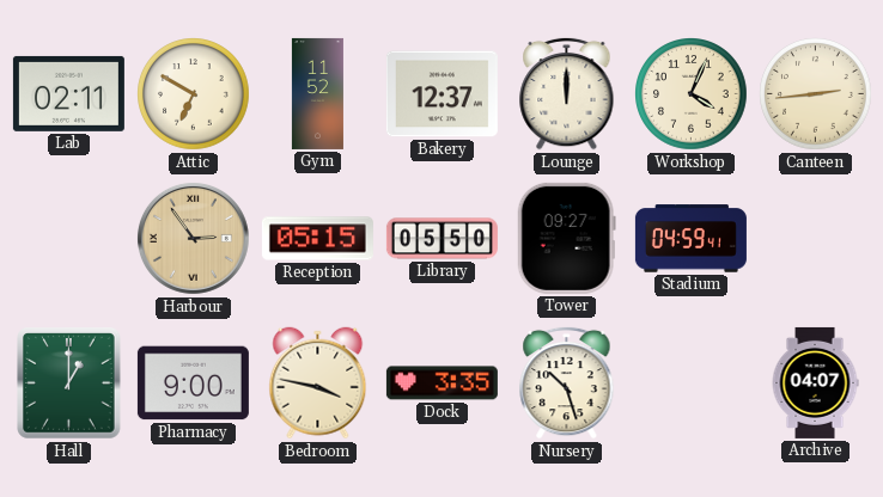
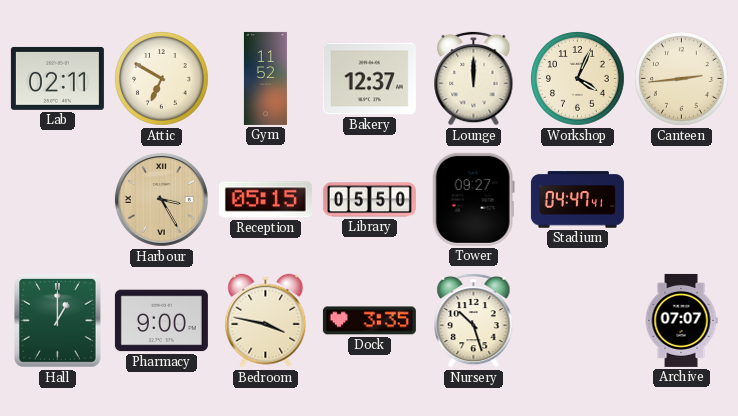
Harbour: 2:54 -> 3:25
Stadium: 04:59 -> 04:47
Archive: 04:07 -> 07:07
